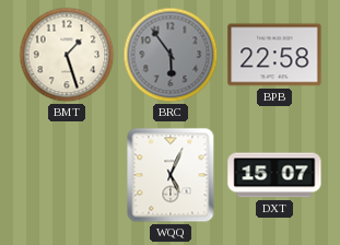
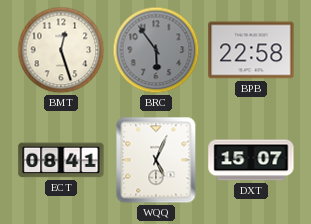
BMT: 1:27 -> 12:27
ECT: none -> 08:41
